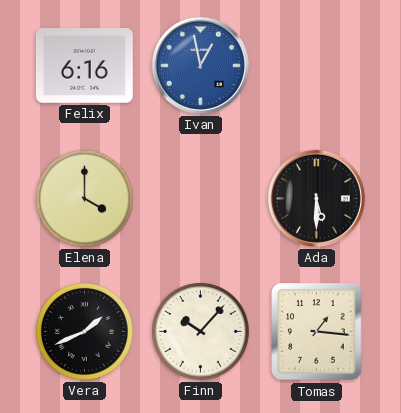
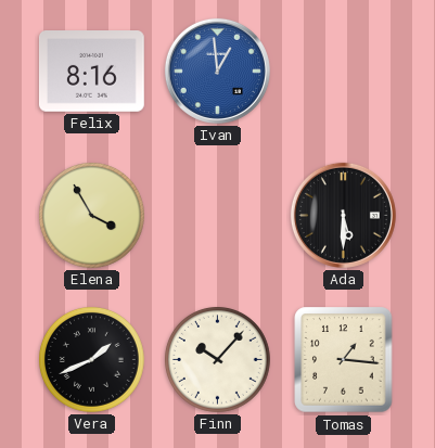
Felix: 6:16 -> 8:16
Ivan: 12:58 -> 12:59
Elena: 4:00 -> 3:55
